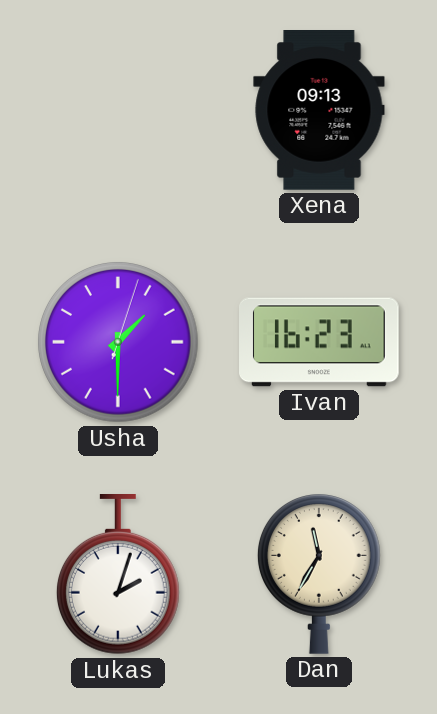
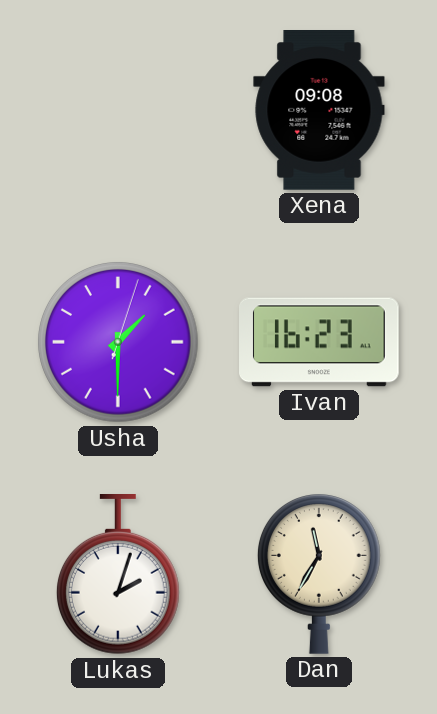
Xena: 09:13 -> 09:08
